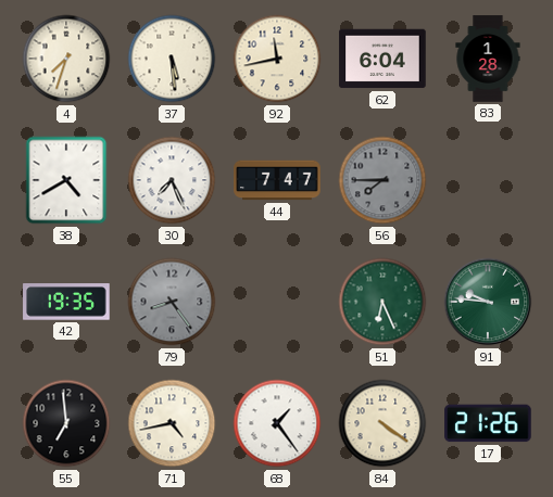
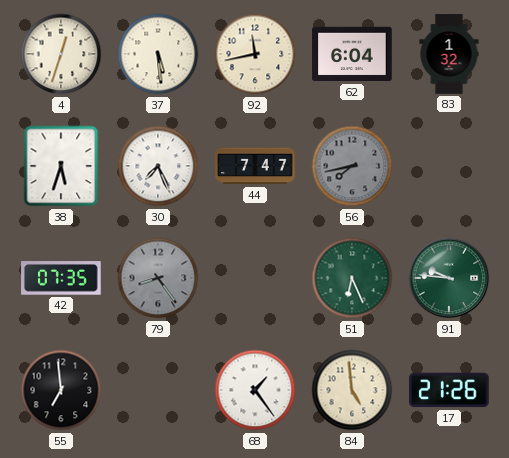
4: 7:33 -> 12:33
83: 1:28 -> 1:32
38: 4:40 -> 5:33
56: 7:45 -> 7:43
42: 19:35 -> 07:35
71: 4:43 -> none
84: 4:21 -> 4:59
